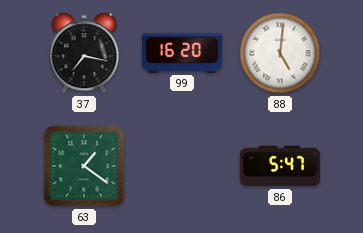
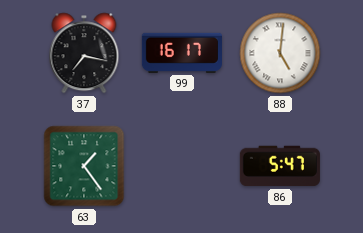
99: 16:20 -> 16:17
63: 1:21 -> 1:24
